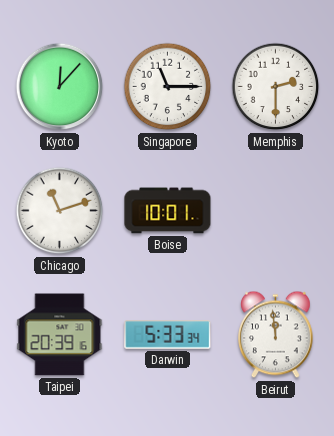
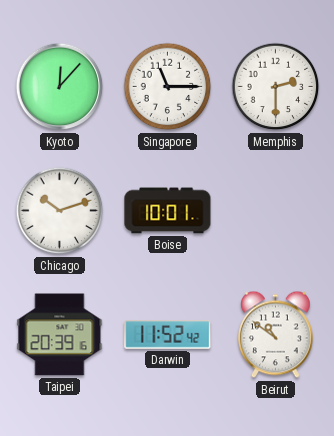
Chicago: 11:12 -> 10:12
Darwin: 5:33 -> 11:52
Beirut: 11:59 -> 10:51
